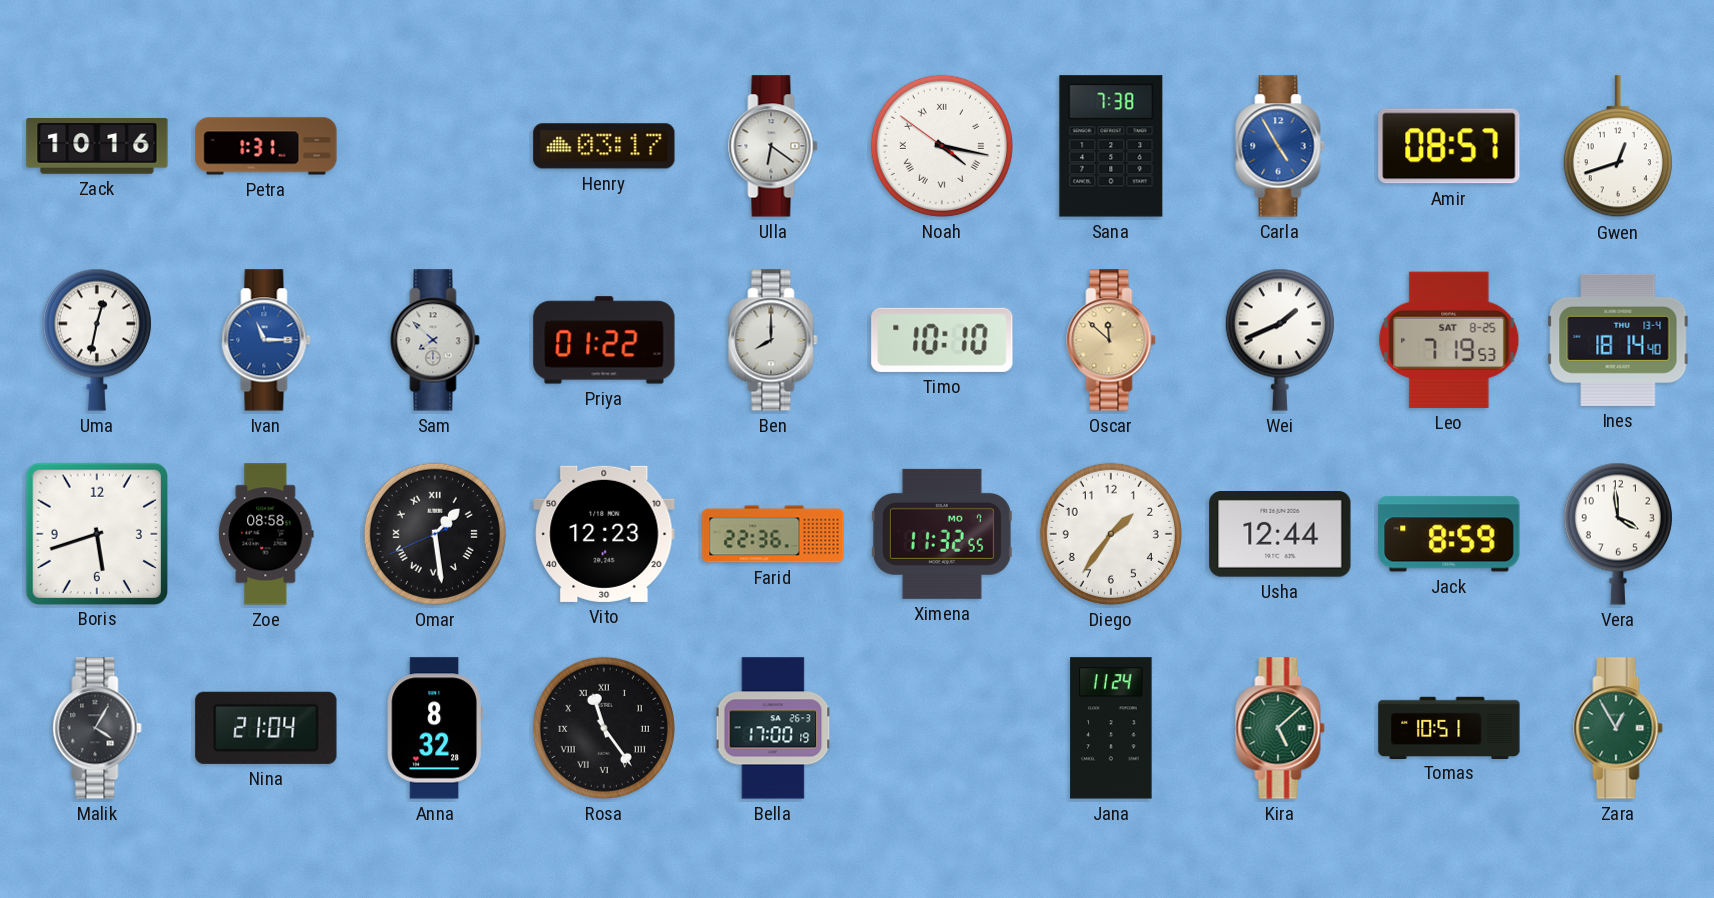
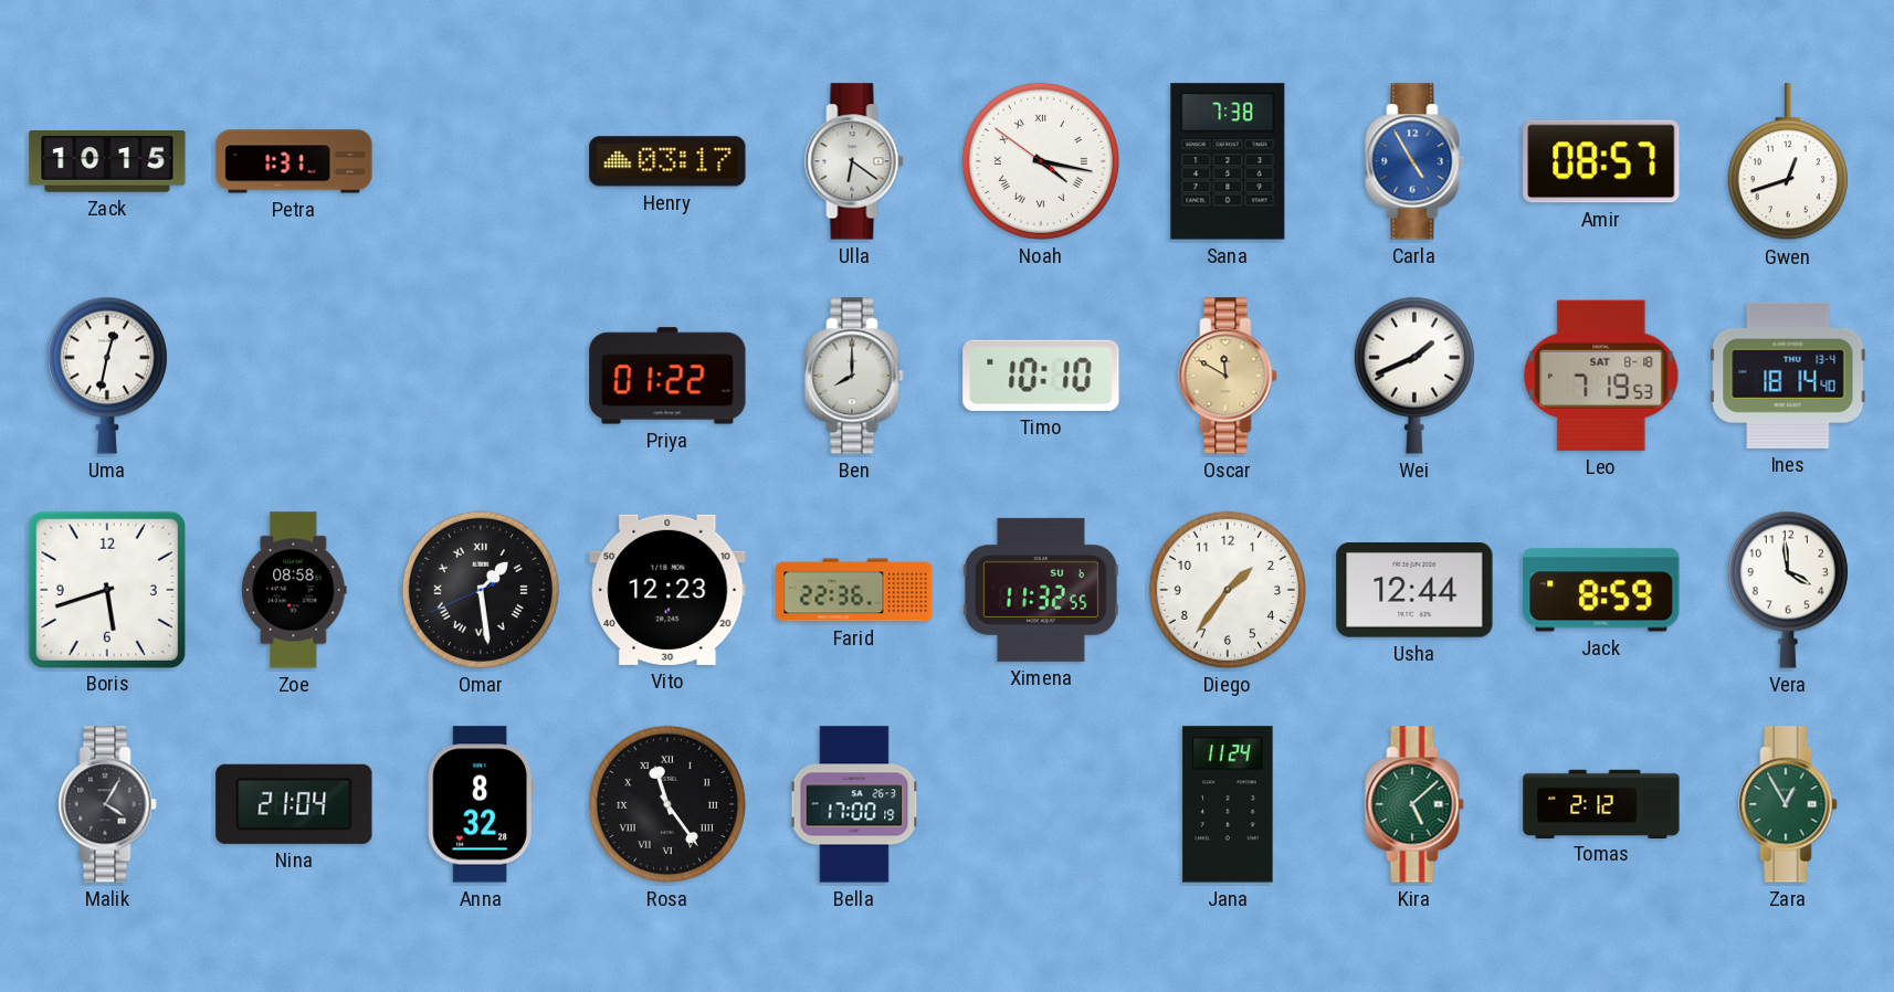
Zack: 10:16 -> 10:15
Ivan: 11:15 -> none
Sam: 7:52 -> none
Oscar: 11:52 -> 11:50
Leo date: SAT 8-25 -> SAT 8-18
Ximena date: MO 7 -> SU 6
Tomas: 10:51 -> 2:12
